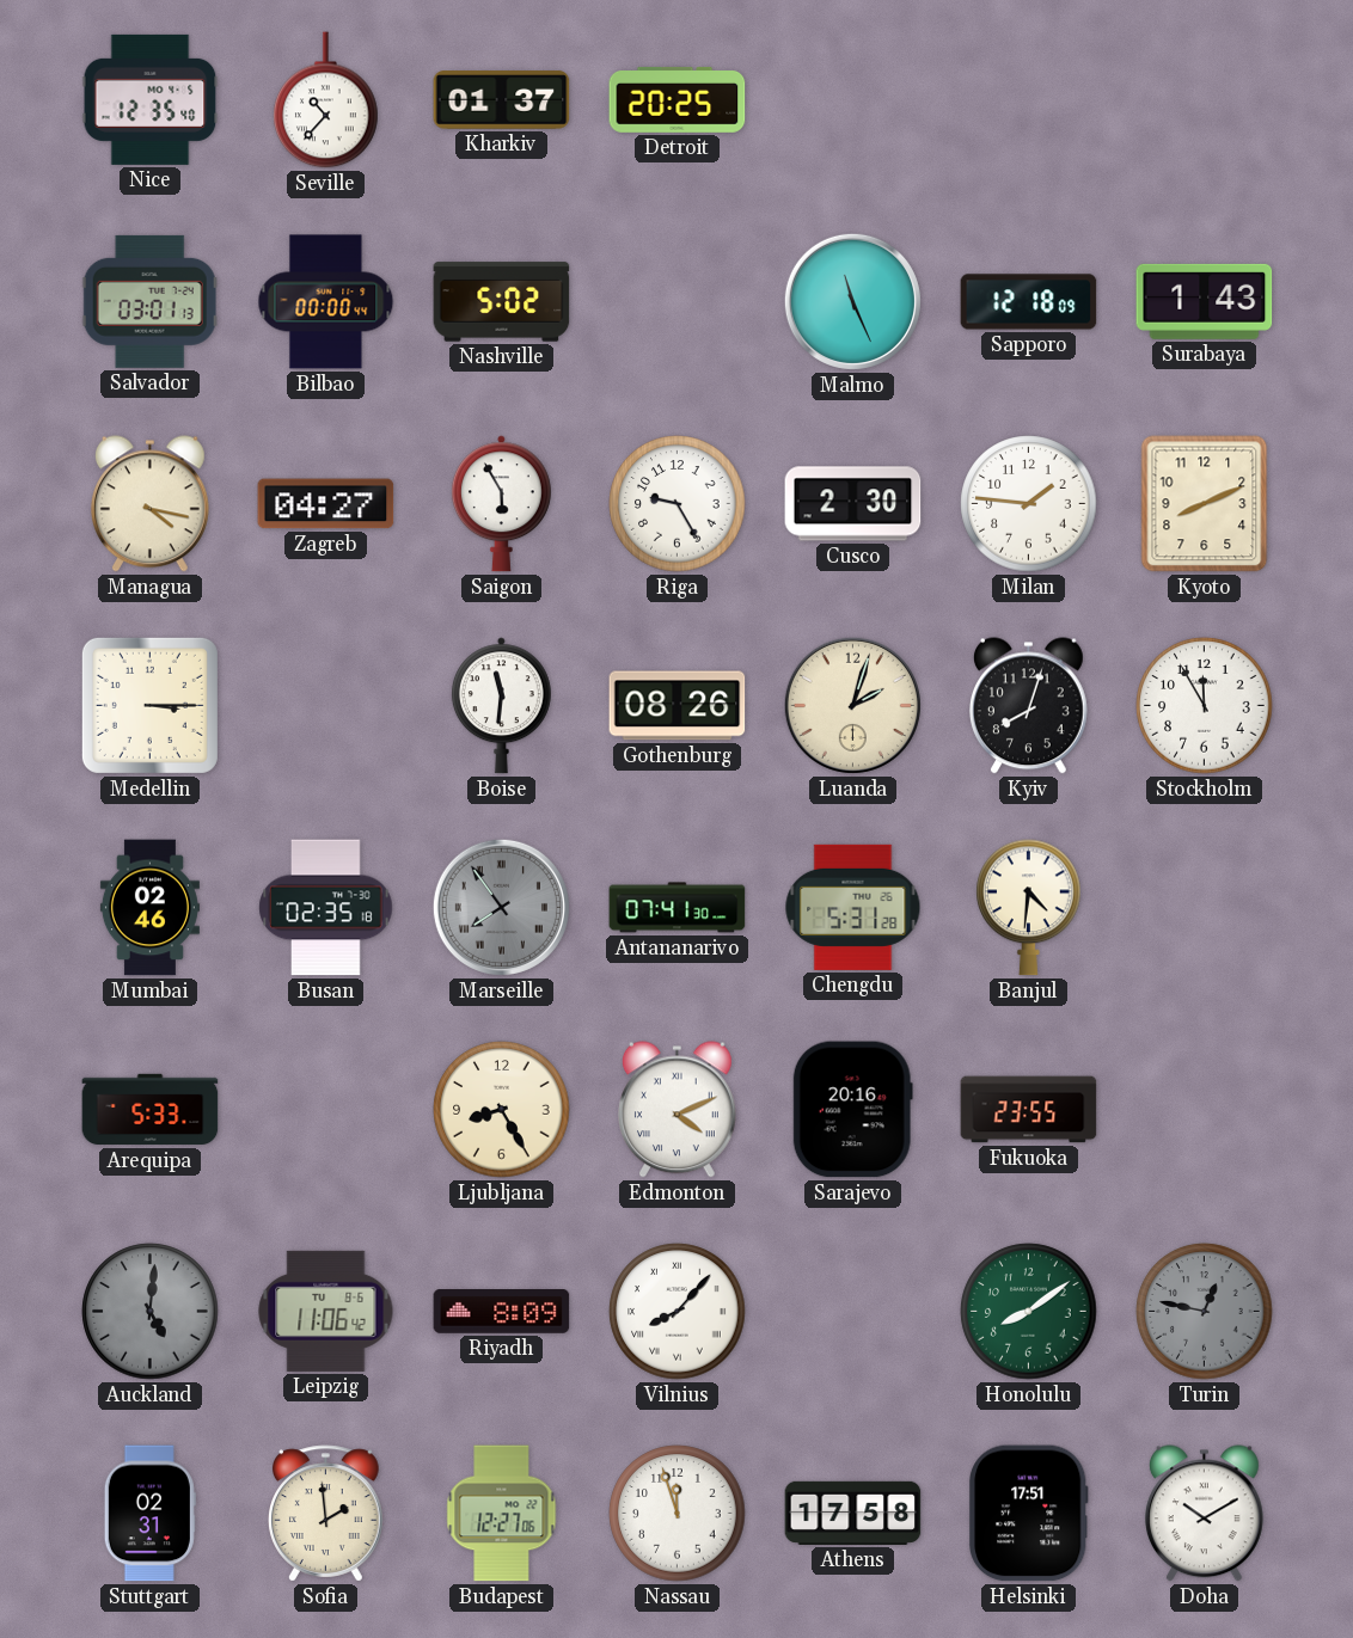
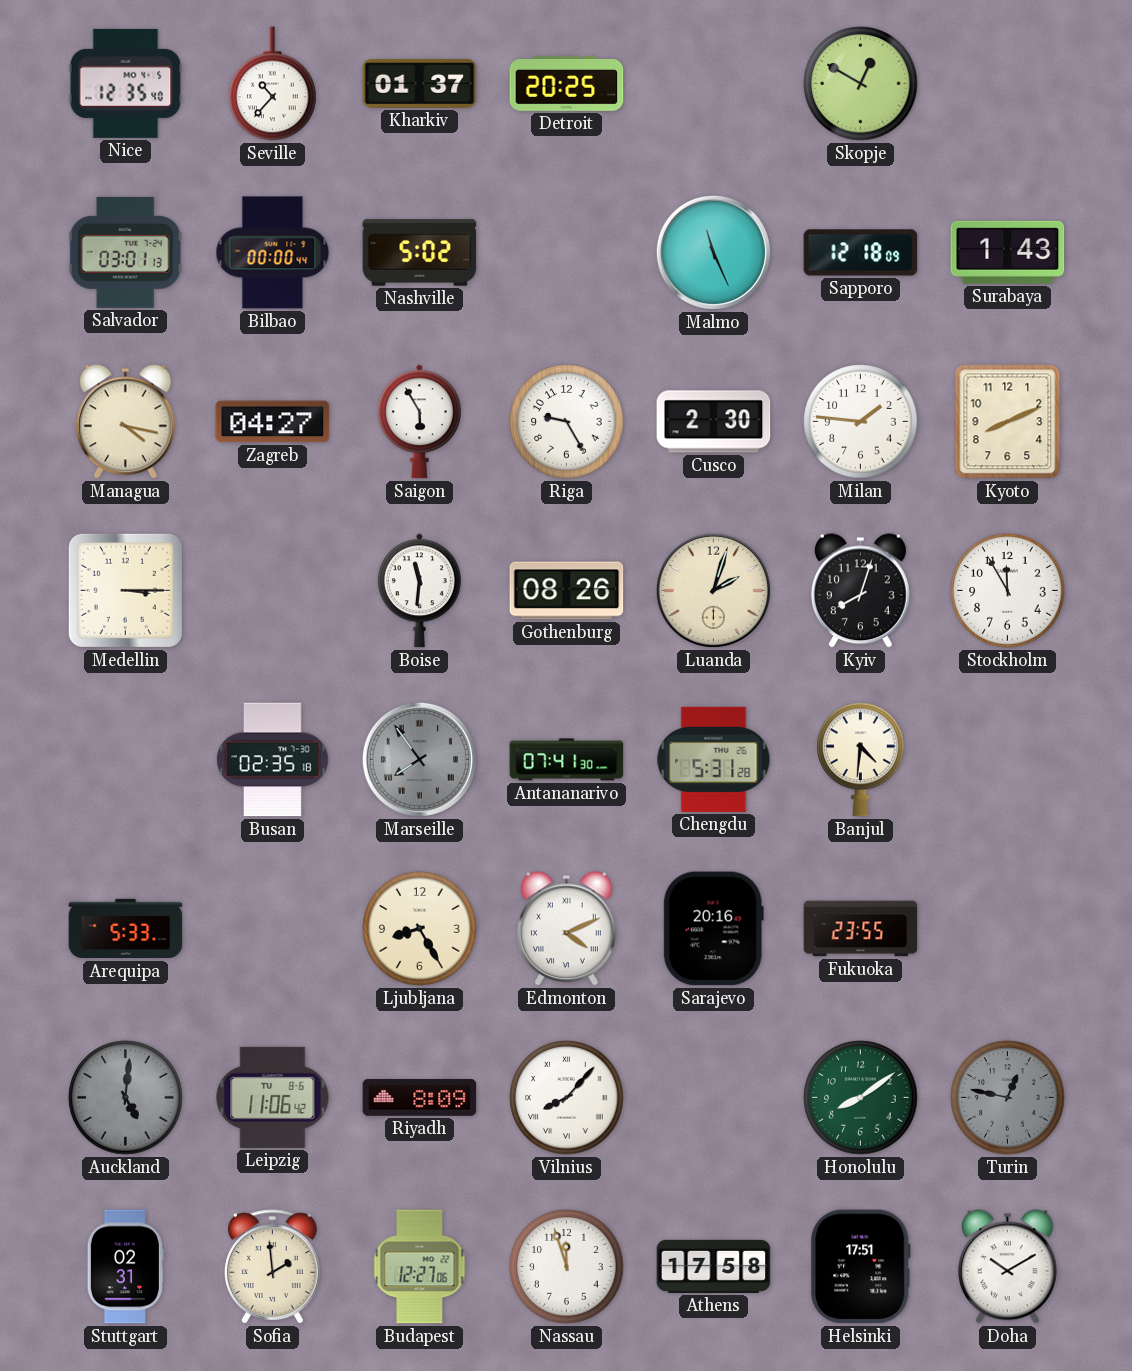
Skopje: none -> 12:50
Mumbai: 02:46 -> none
